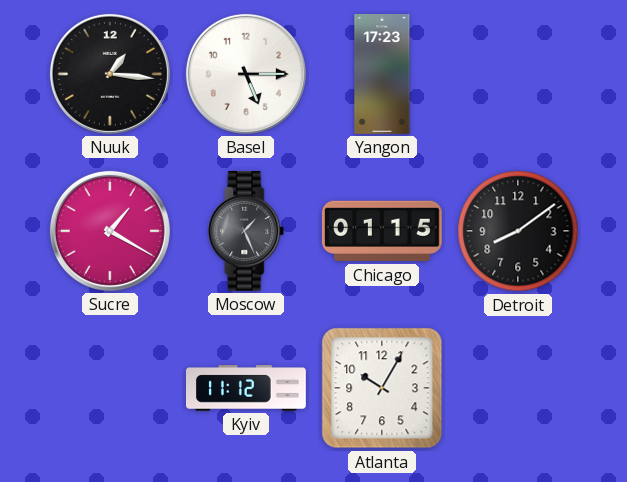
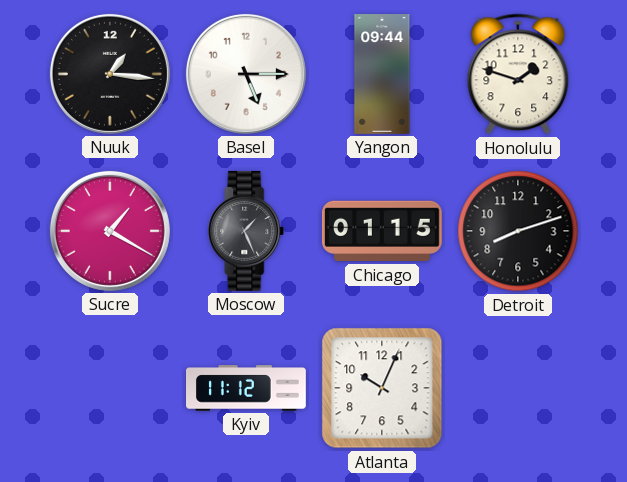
Yangon: 17:23 -> 09:44
Honolulu: none -> 1:48
Detroit: 8:09 -> 8:12
Atlanta: 10:05 -> 10:04
